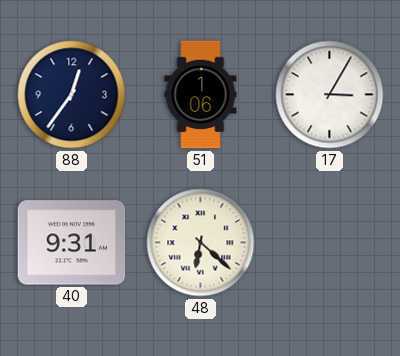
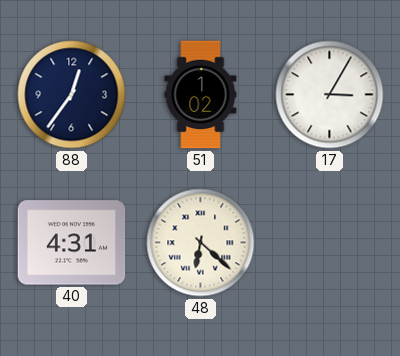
51: 1:06 -> 1:02
40: 9:31 -> 4:31
